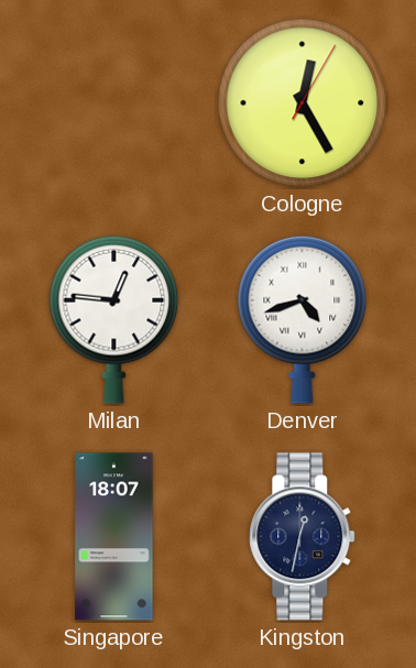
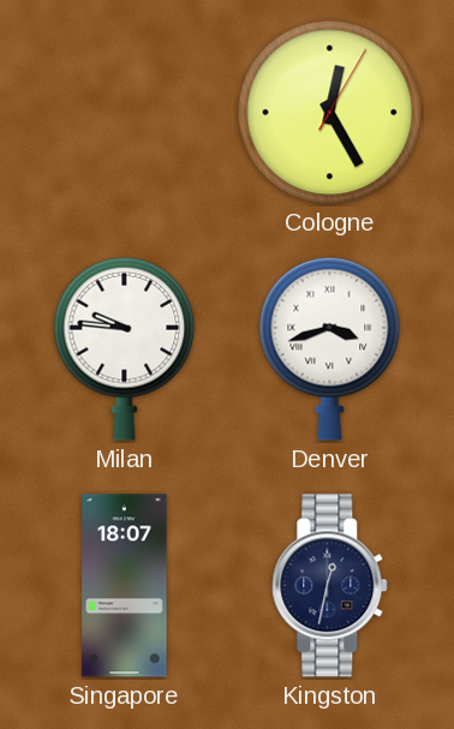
Milan: 12:46 -> 9:46
Denver: 4:42 -> 3:42
